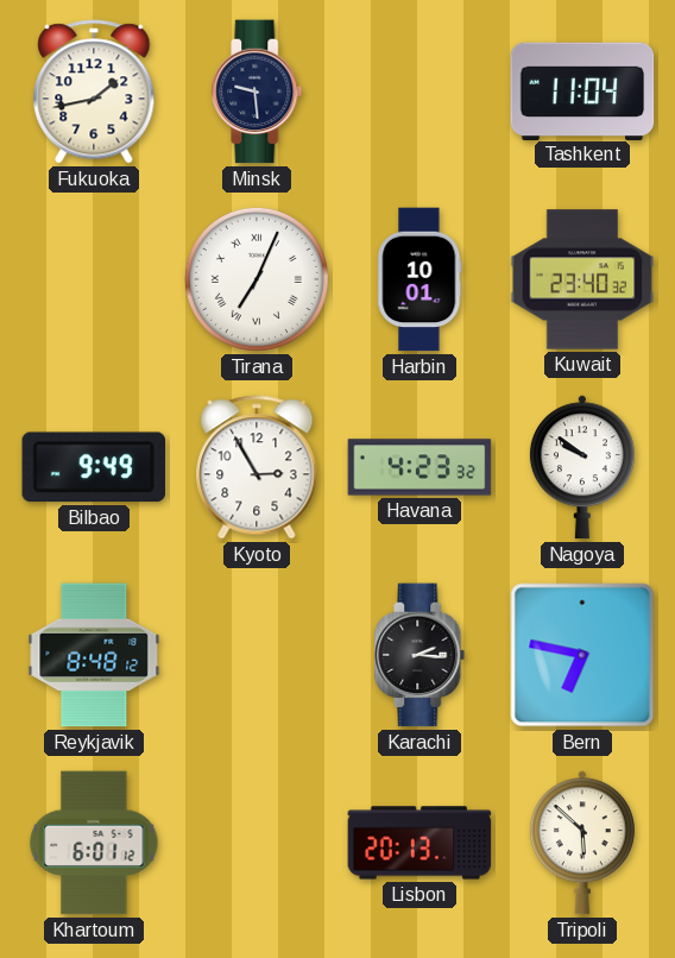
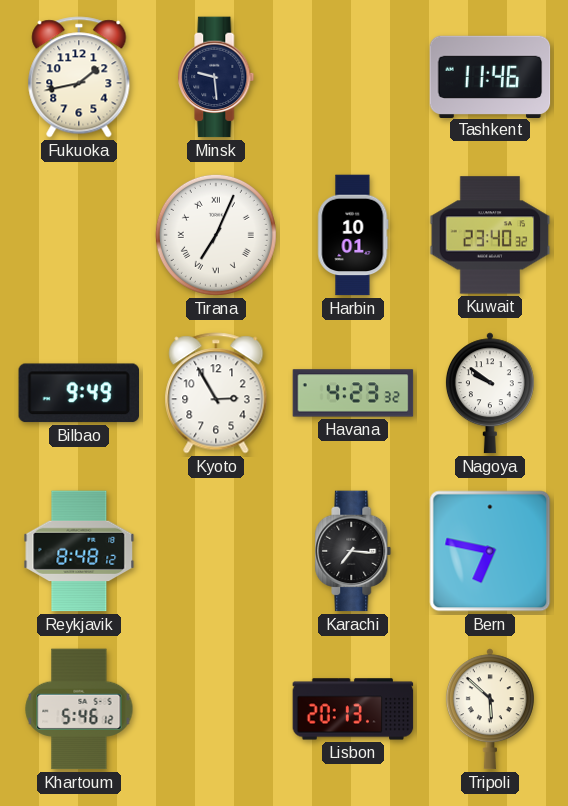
Tashkent: 11:04 -> 11:46
Karachi: 2:16 -> 7:16
Khartoum: 6:01 -> 5:46
